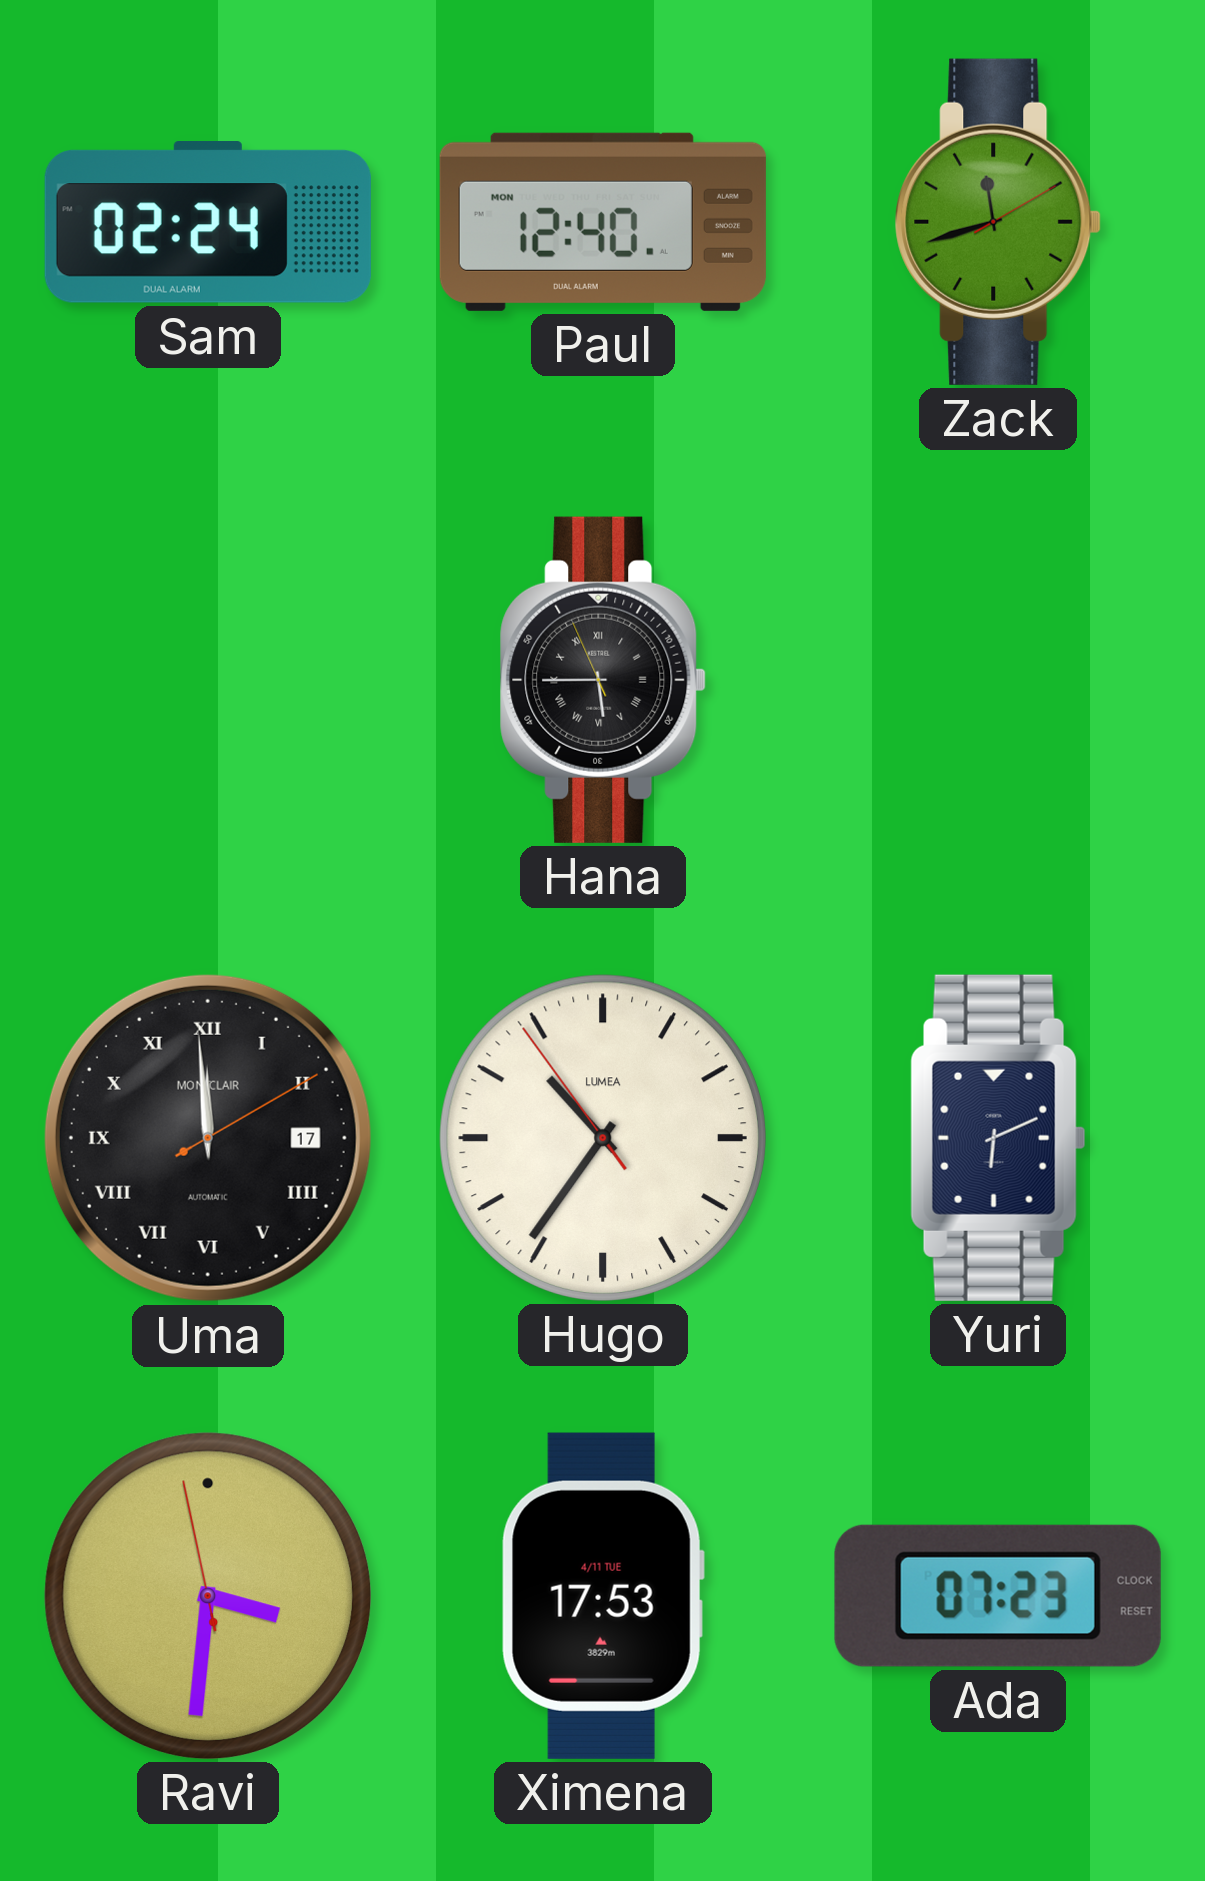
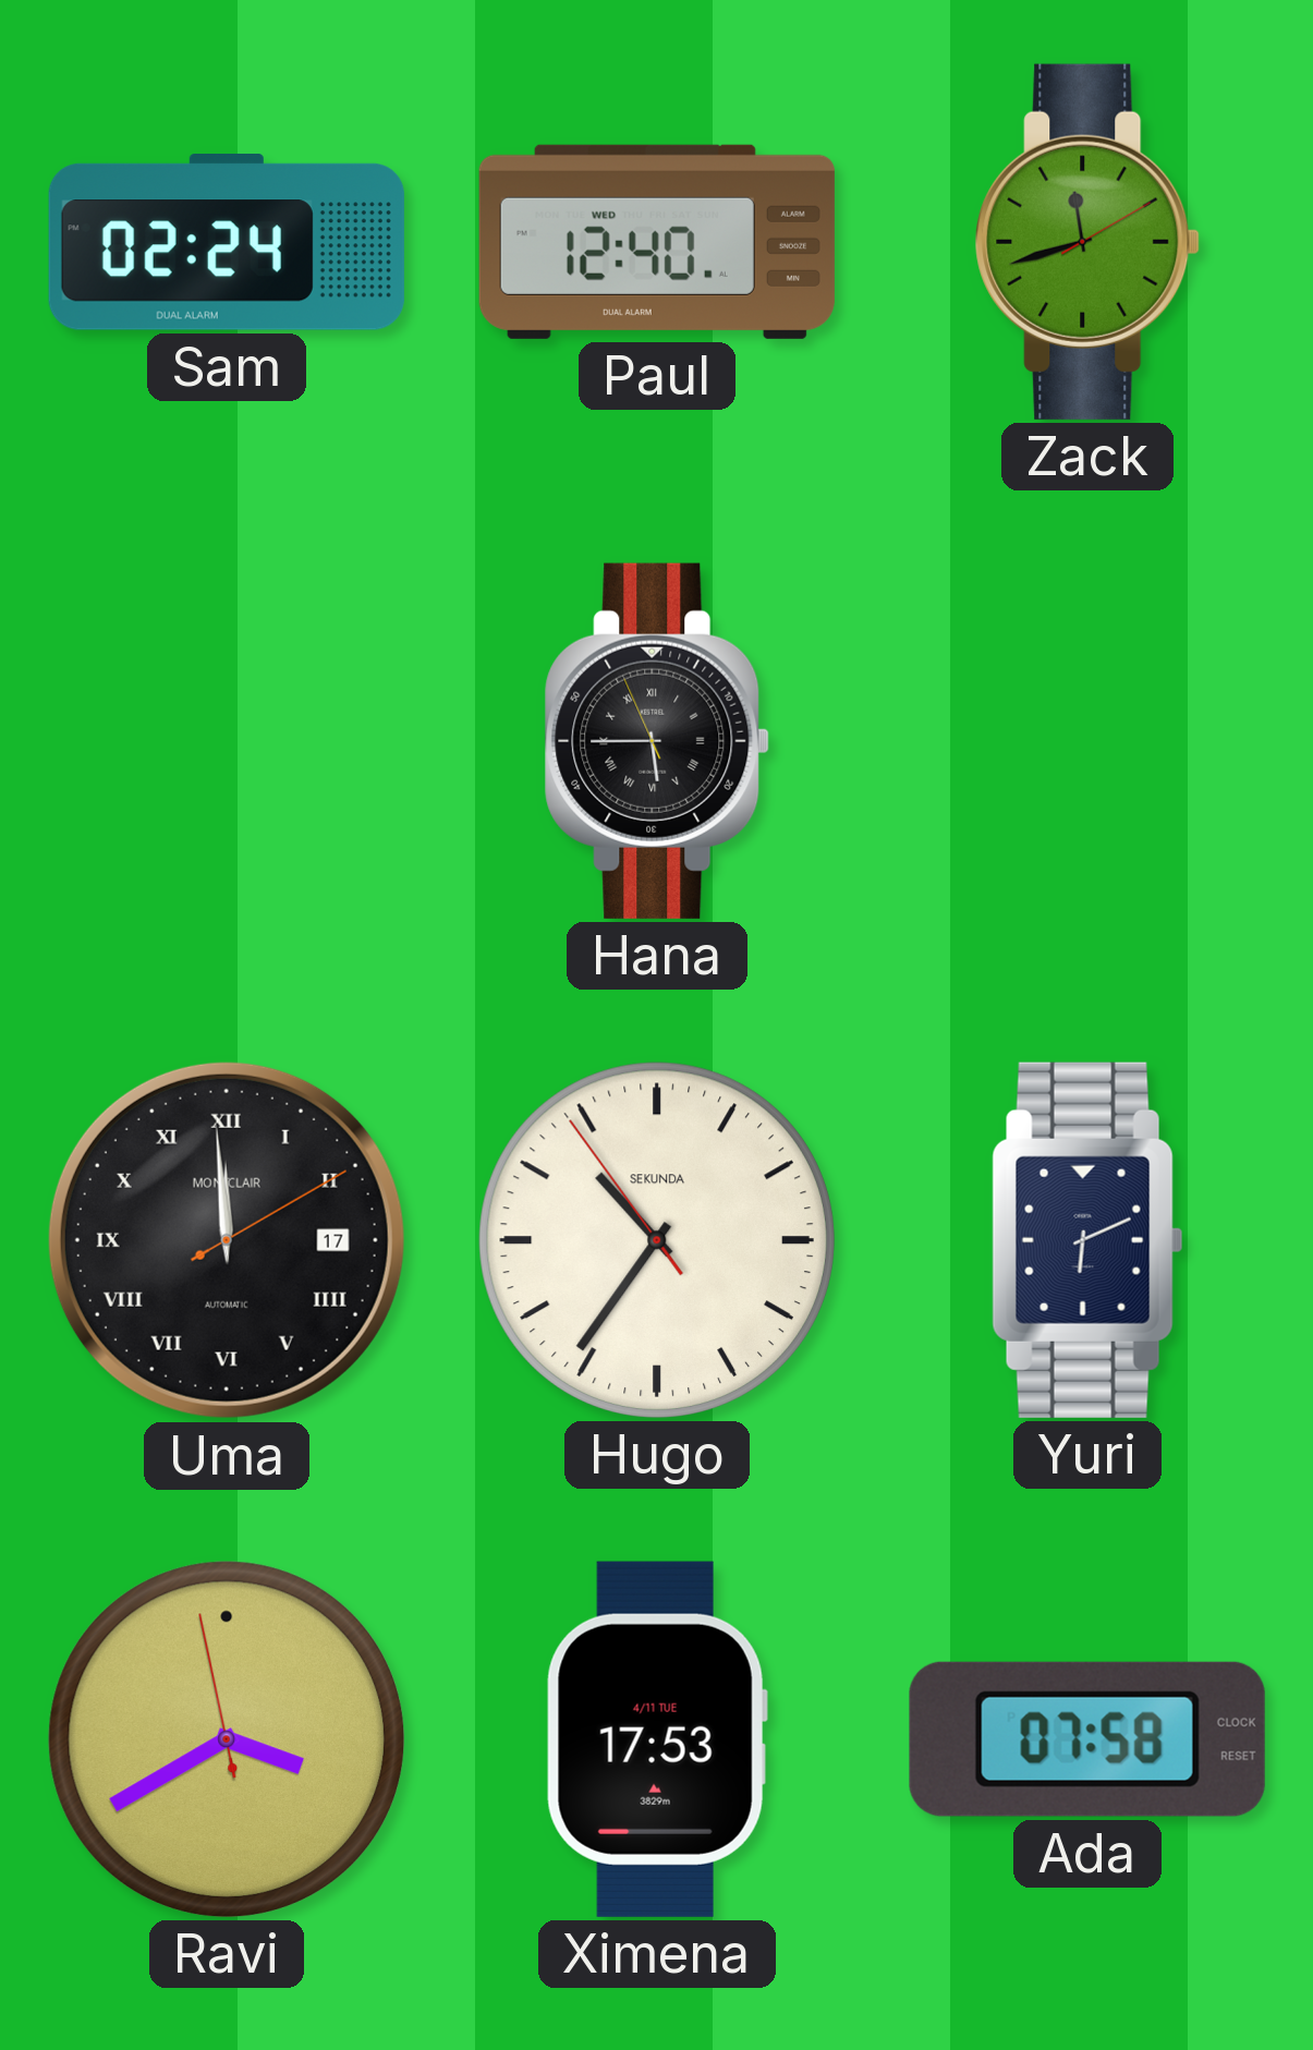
Paul date: MON -> WED
Hugo brand: LUMEA -> SEKUNDA
Ravi: 3:30 -> 3:39
Ada: 07:23 -> 07:58
